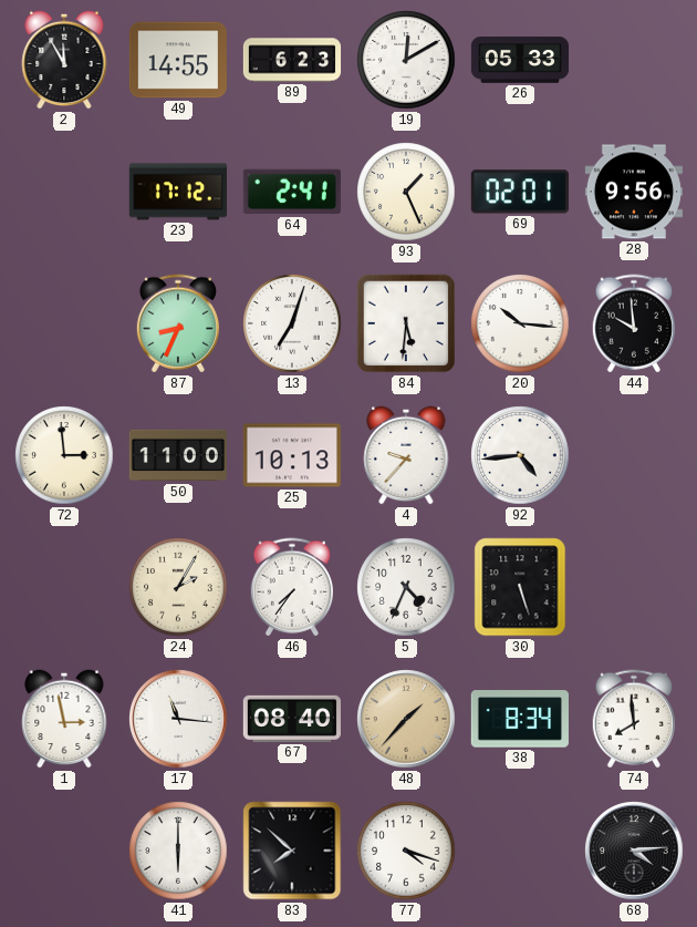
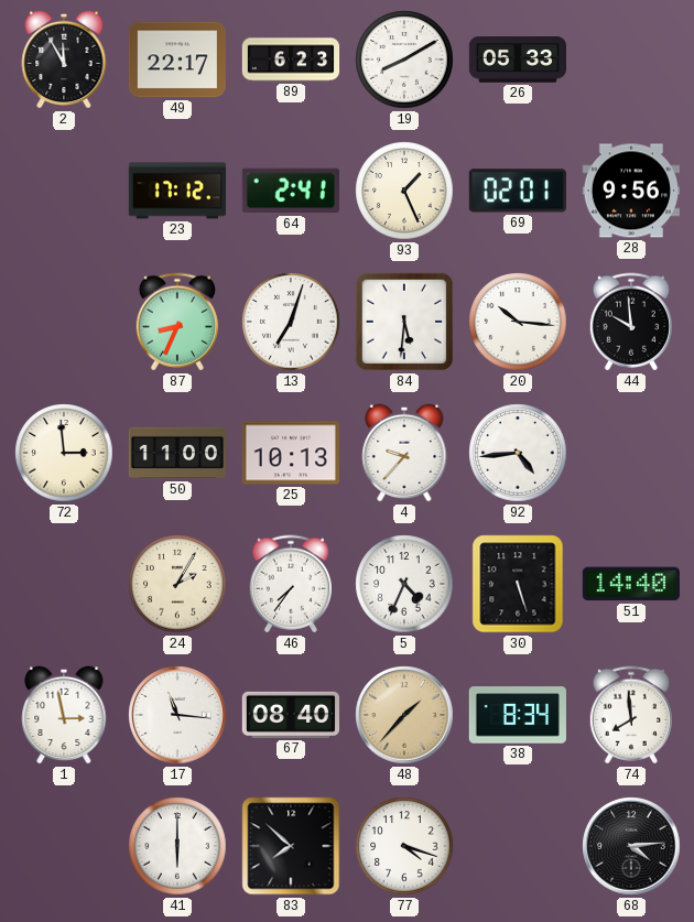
49: 14:55 -> 22:17
19: 12:10 -> 8:10
51: none -> 14:40
